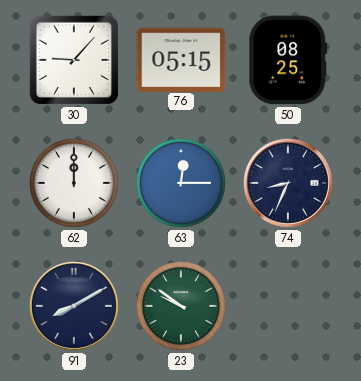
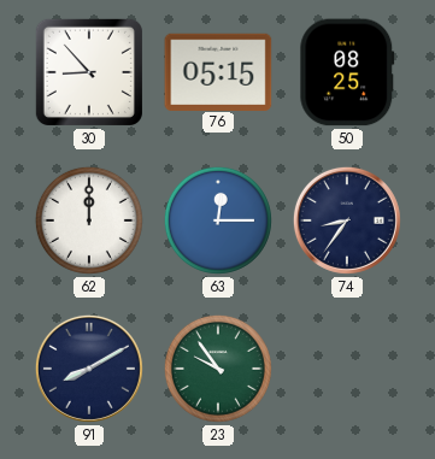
30: 9:07 -> 8:53
74: 8:34 -> 8:36
23: 9:51 -> 9:54
